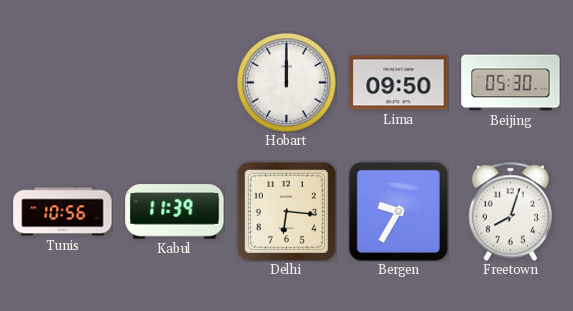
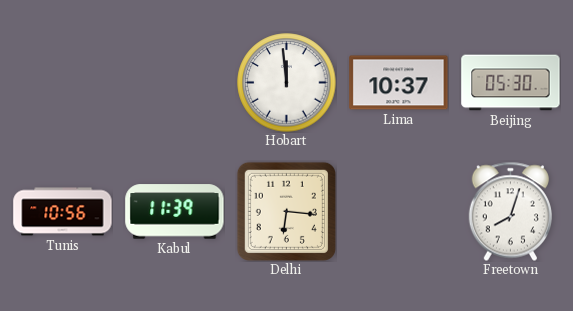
Hobart: 12:00 -> 11:59
Lima: 09:50 -> 10:37
Bergen: 9:35 -> none
